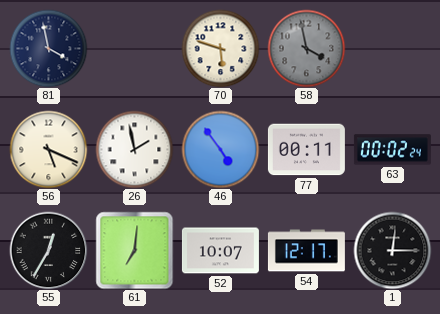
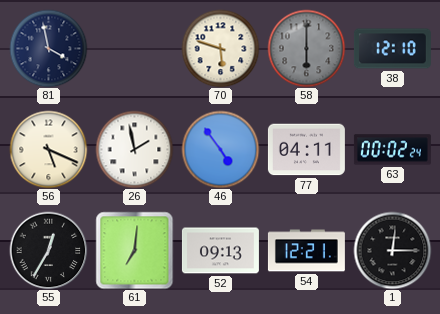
58: 3:58 -> 6:00
38: none -> 12:10
77: 00:11 -> 04:11
52: 10:07 -> 09:13
54: 12:17 -> 12:21
